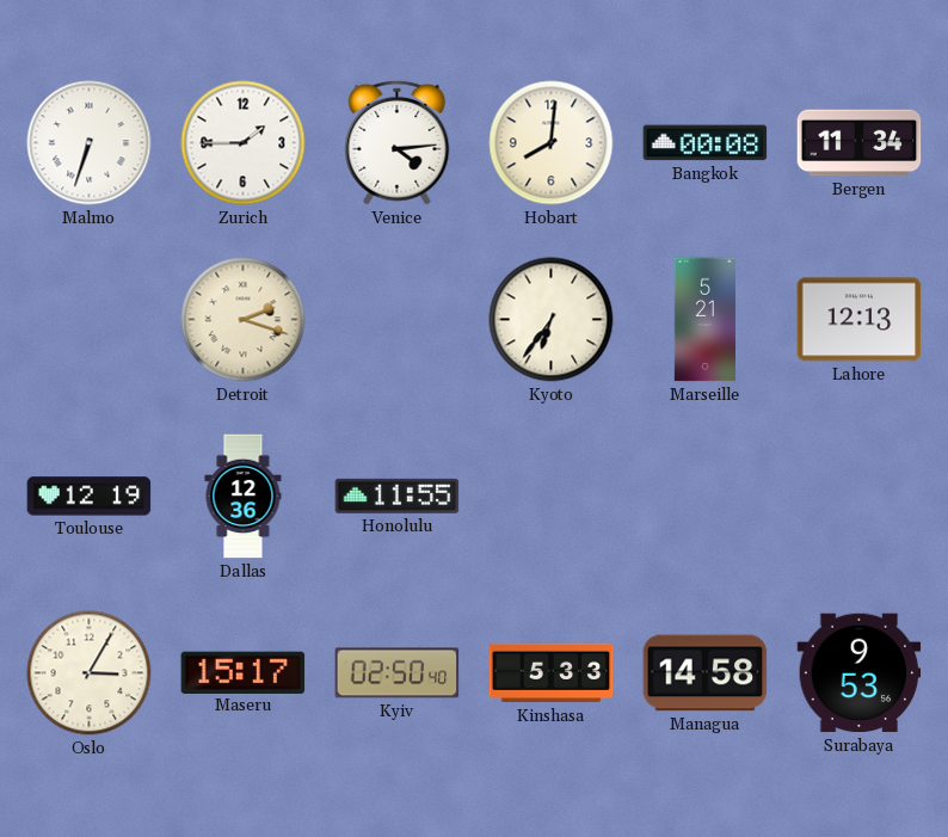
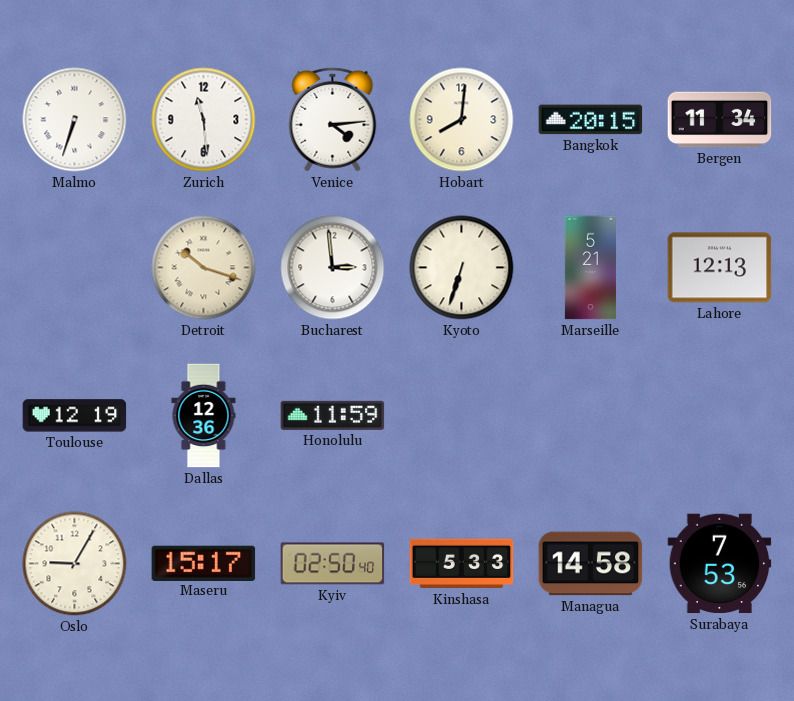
Zurich: 1:45 -> 11:29
Bangkok: 00:08 -> 20:15
Detroit: 2:18 -> 10:18
Bucharest: none -> 2:59
Kyoto: 6:36 -> 6:33
Honolulu: 11:55 -> 11:59
Oslo: 3:05 -> 9:05
Surabaya: 9:53 -> 7:53
